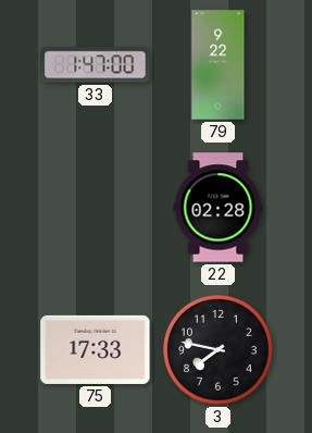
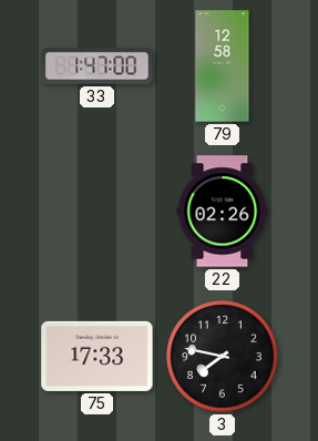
79: 9:22 -> 12:58
22: 02:28 -> 02:26
